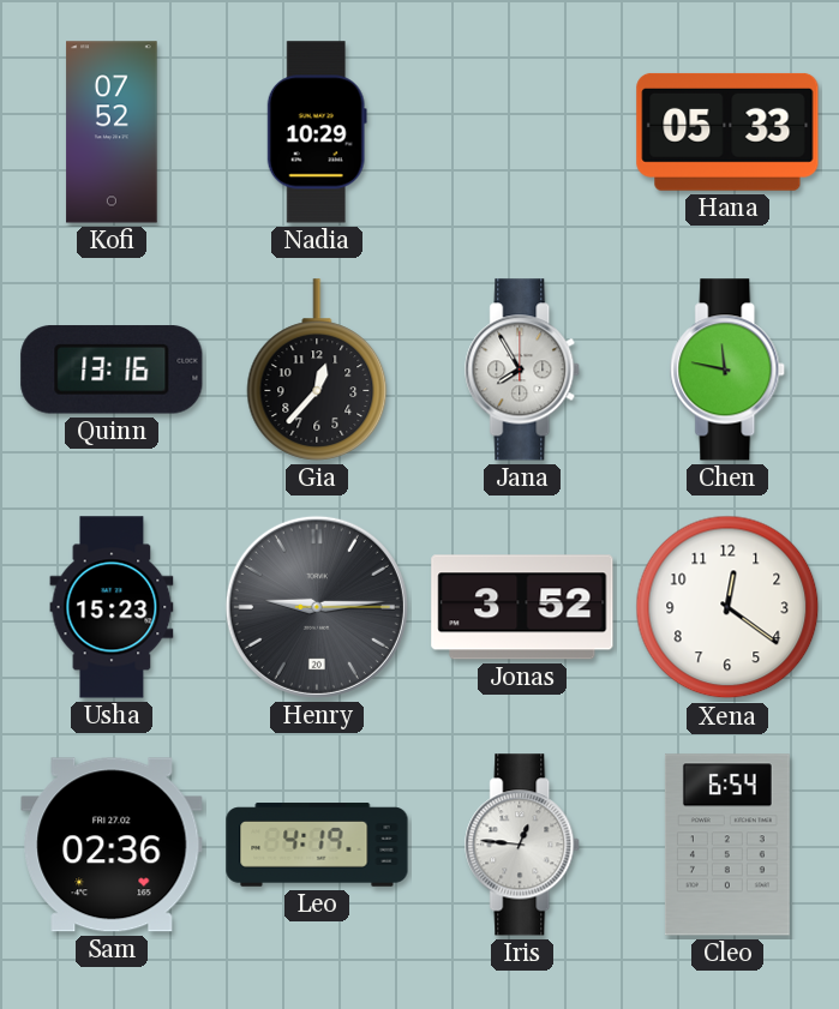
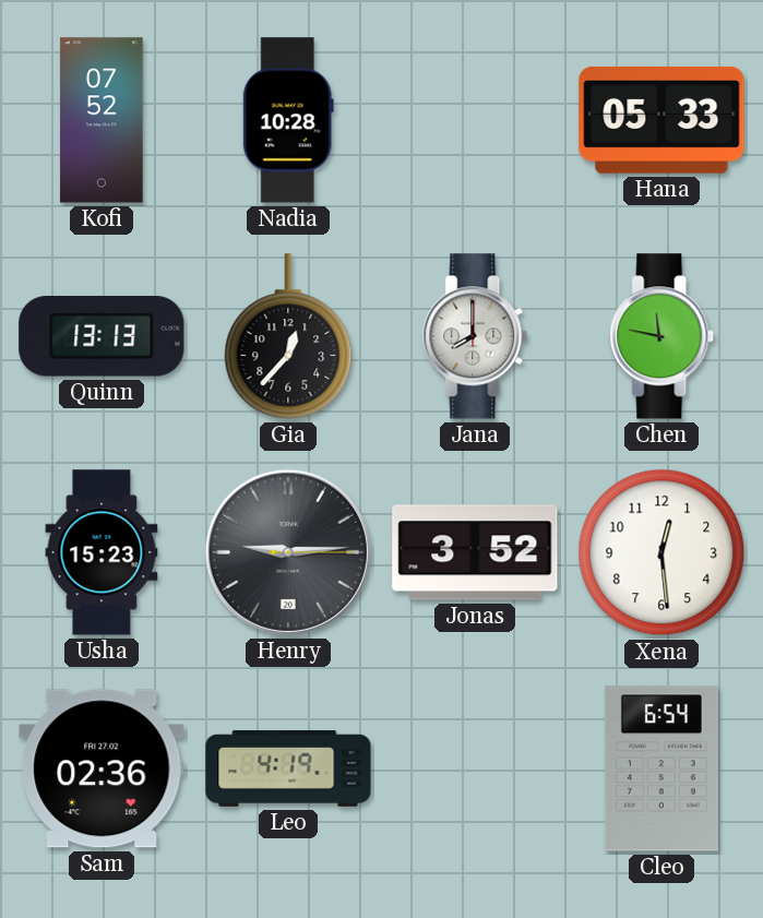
Nadia: 10:29 -> 10:28
Quinn: 13:16 -> 13:13
Jana: 7:55 -> 8:00
Xena: 12:21 -> 12:29
Iris: 12:46 -> none
